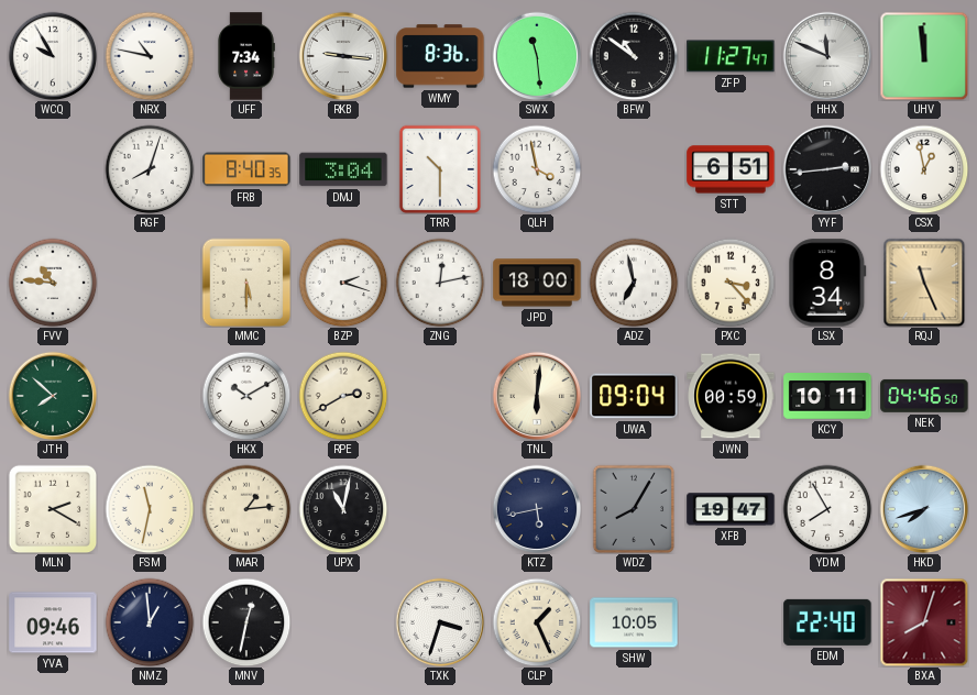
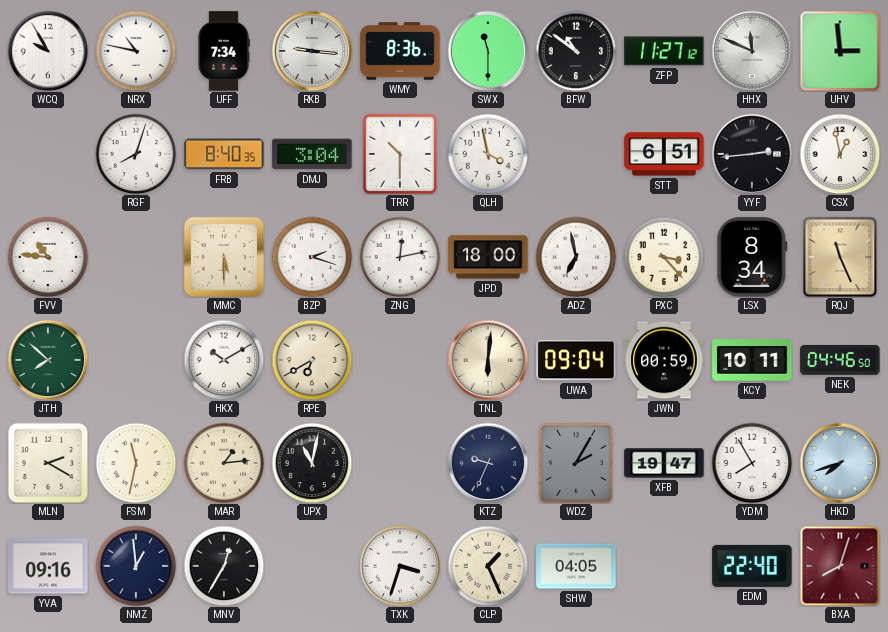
SWX: 11:29 -> 11:30
ZFP: 11:27:47 -> 11:27:12
UHV: 11:59 -> 2:59
RPE: 2:40 -> 6:40
KTZ: 5:43 -> 9:34
WDZ: 8:05 -> 2:05
YVA: 09:46 -> 09:16
MNV: 12:32 -> 12:35
SHW: 10:05 -> 04:05
